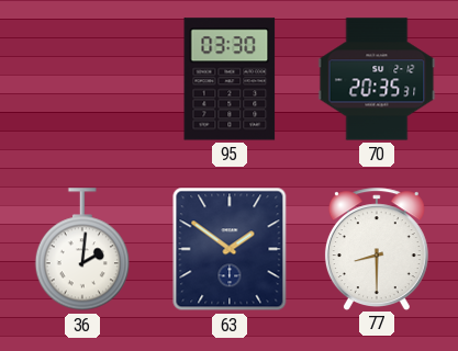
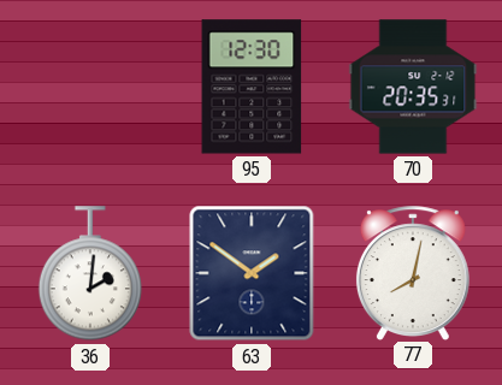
95: 03:30 -> 12:30
77: 8:30 -> 8:02
